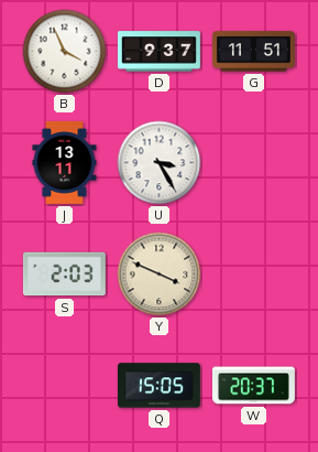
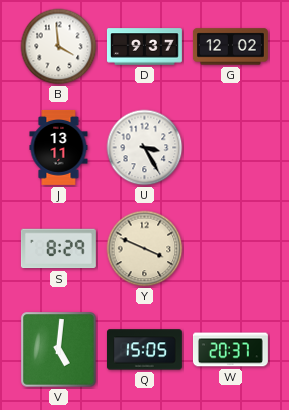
B: 3:56 -> 3:59
G: 11:51 -> 12:02
S: 2:03 -> 8:29
V: none -> 5:01
